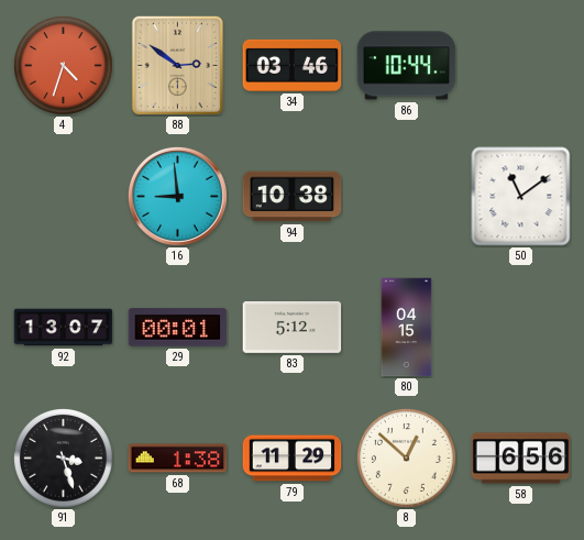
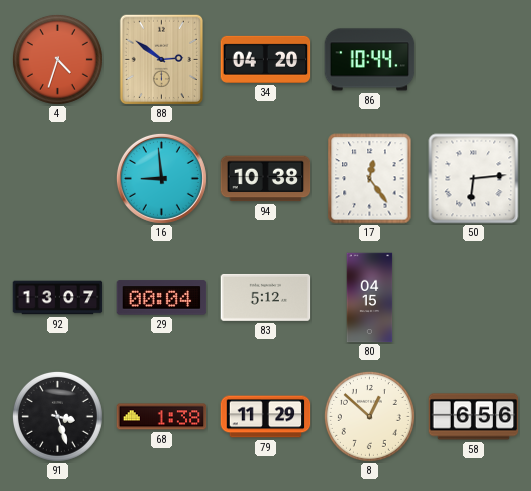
34: 03:46 -> 04:20
17: none -> 12:24
50: 11:09 -> 6:14
29: 00:01 -> 00:04
